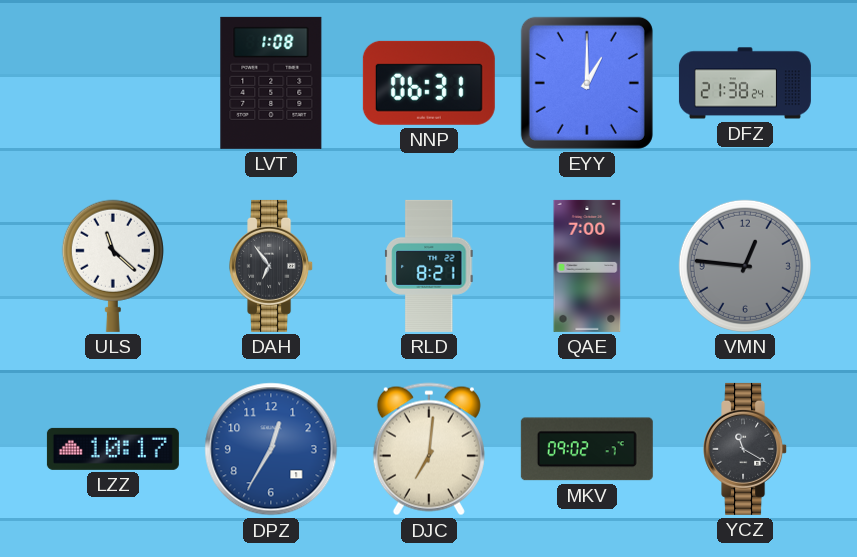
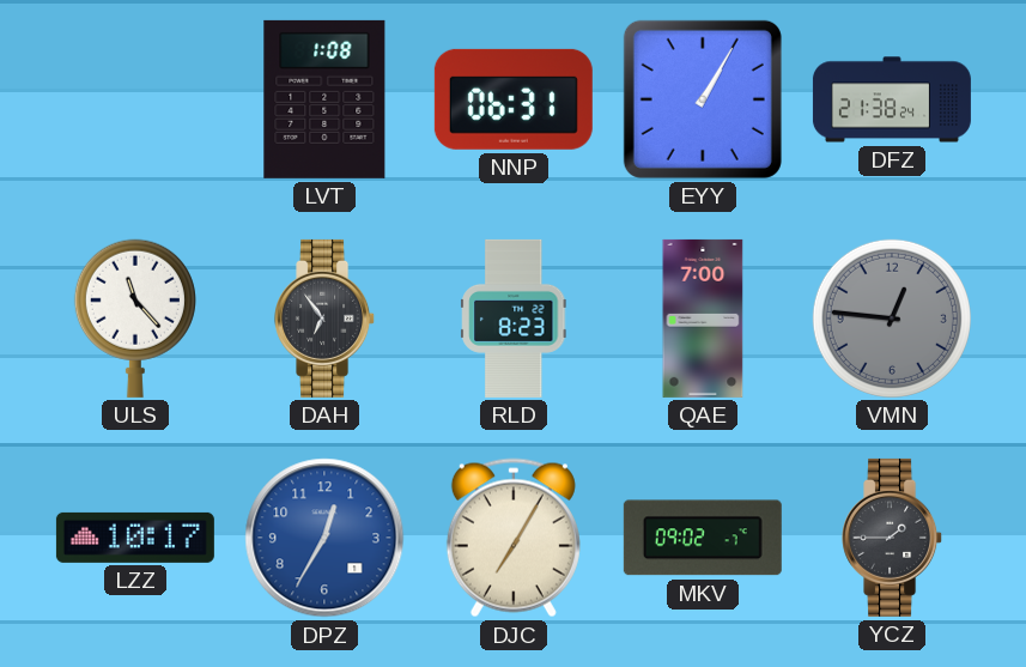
EYY: 1:00 -> 1:05
ULS: 11:22 -> 11:23
RLD: 8:21 -> 8:23
DJC: 7:01 -> 7:05
YCZ: 11:20 -> 1:45
